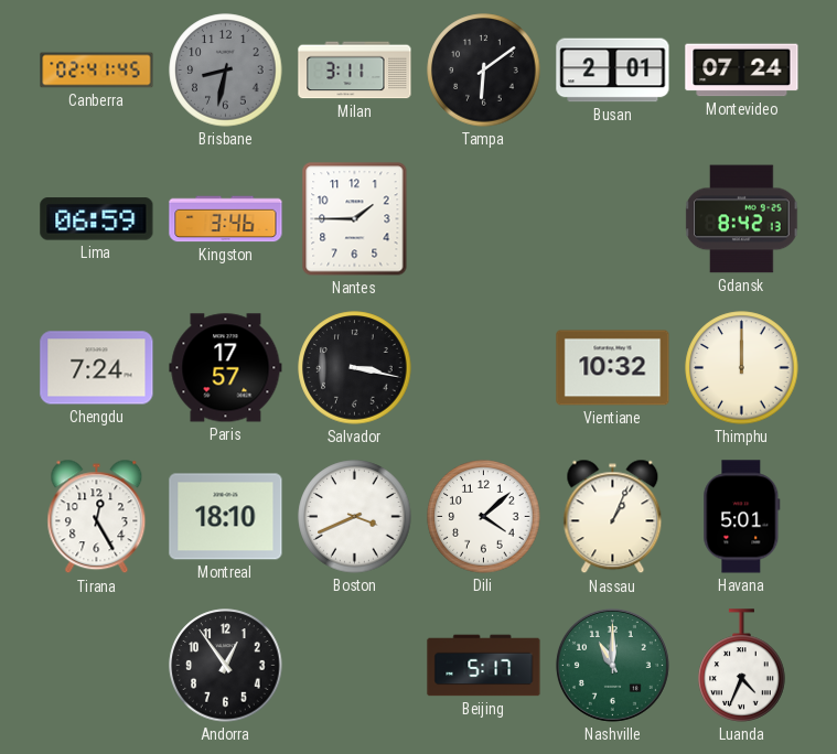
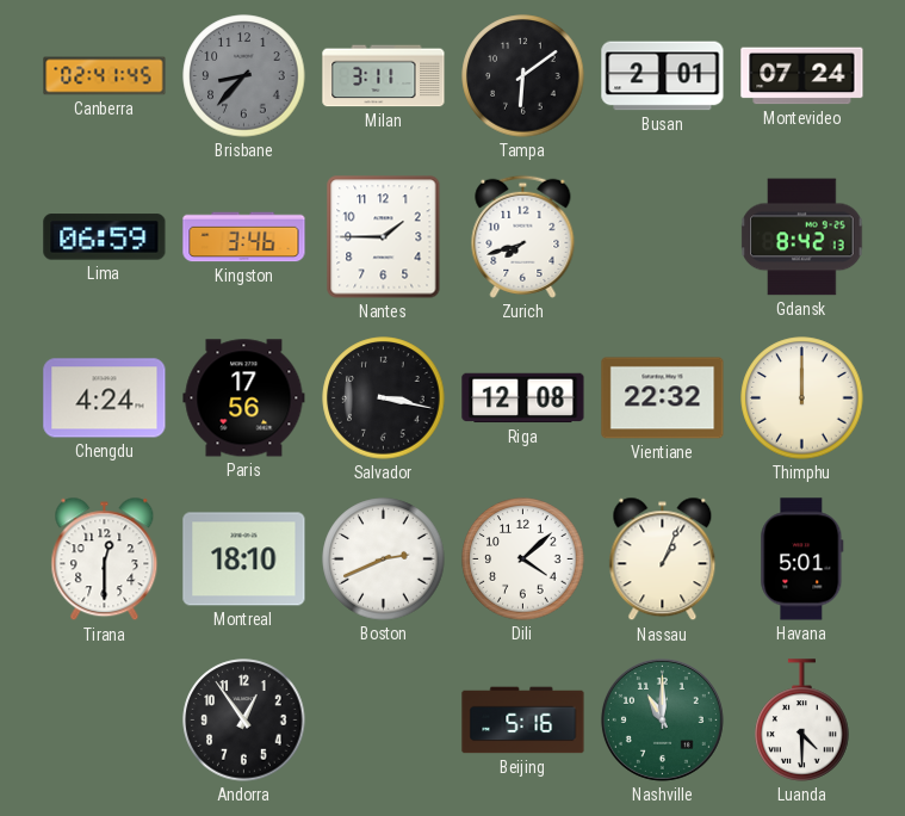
Brisbane: 8:32 -> 8:37
Zurich: none -> 7:42
Chengdu: 7:24 -> 4:24
Paris: 17:57 -> 17:56
Riga: none -> 12:08
Vientiane: 10:32 -> 22:32
Tirana: 12:25 -> 12:30
Boston: 3:41 -> 2:41
Beijing: 5:17 -> 5:16
Luanda: 4:34 -> 4:30
